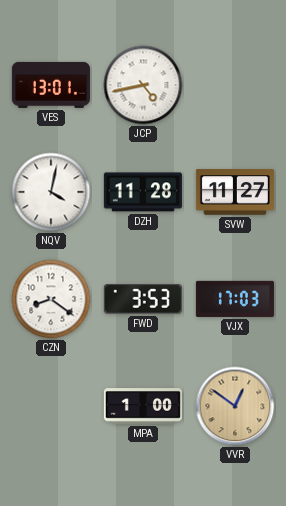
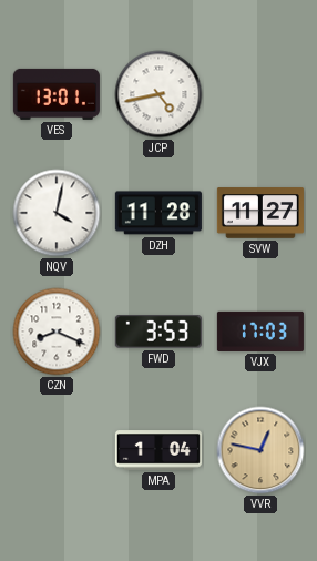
CZN: 8:21 -> 8:19
MPA: 1:00 -> 1:04
VVR: 12:51 -> 12:47
